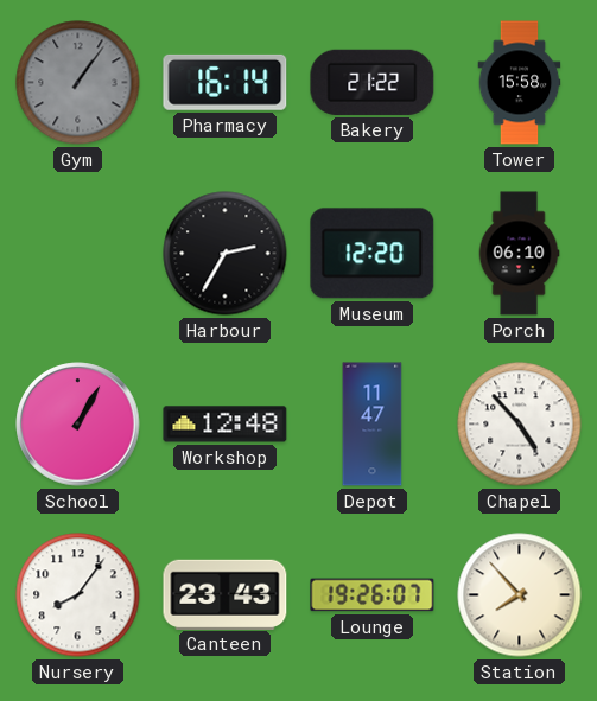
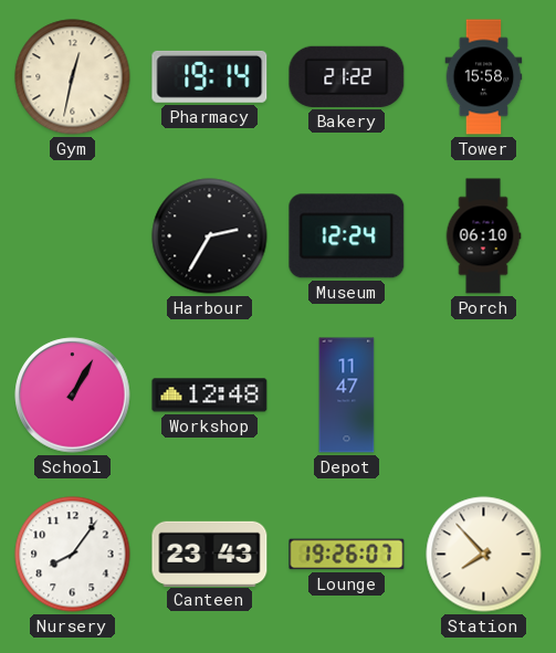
Gym: 1:06 -> 12:32
Gym dial: grey -> cream
Pharmacy: 16:14 -> 19:14
Museum: 12:20 -> 12:24
Chapel: 4:53 -> none
